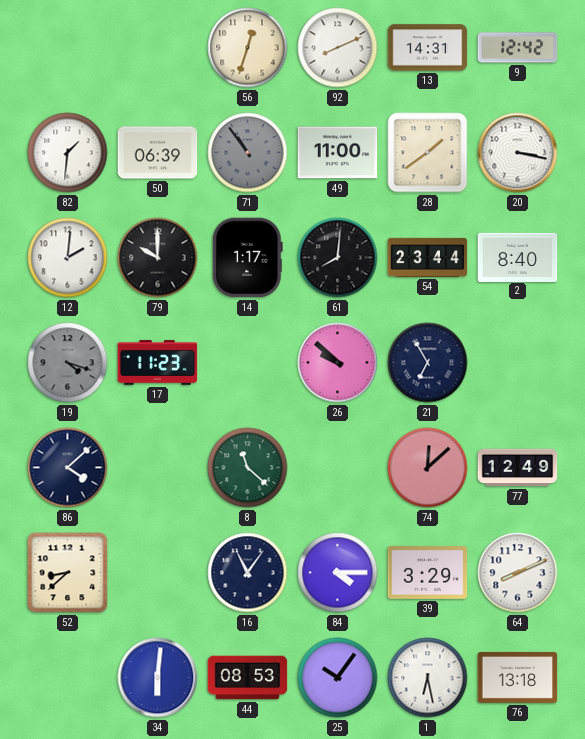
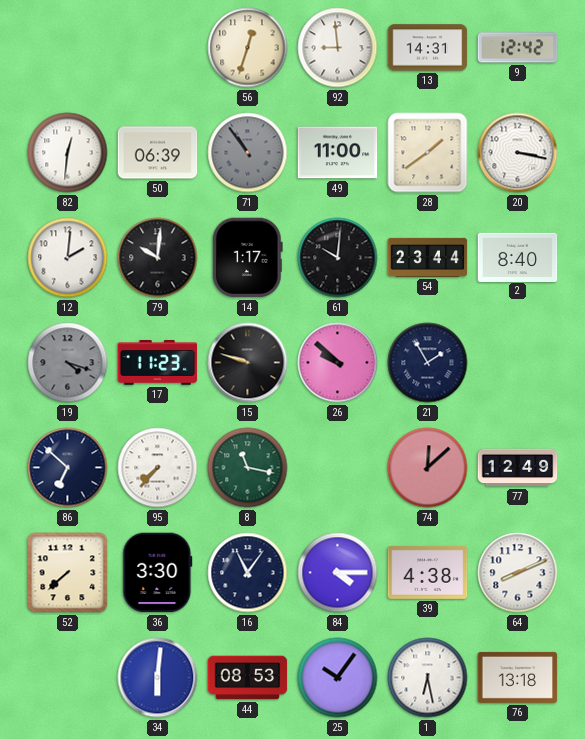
92: 8:11 -> 8:59
82: 1:31 -> 12:31
79: 10:00 -> 10:01
61: 8:01 -> 10:01
15: none -> 9:48
21: 6:55 -> 1:55
86: 4:08 -> 6:52
95: none -> 7:37
8: 11:22 -> 11:17
52: 8:38 -> 7:38
36: none -> 3:30
39: 3:29 -> 4:38
